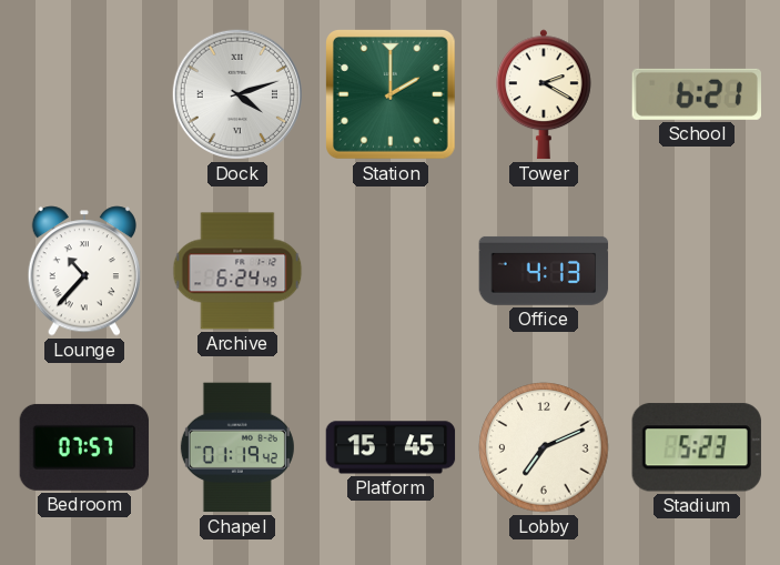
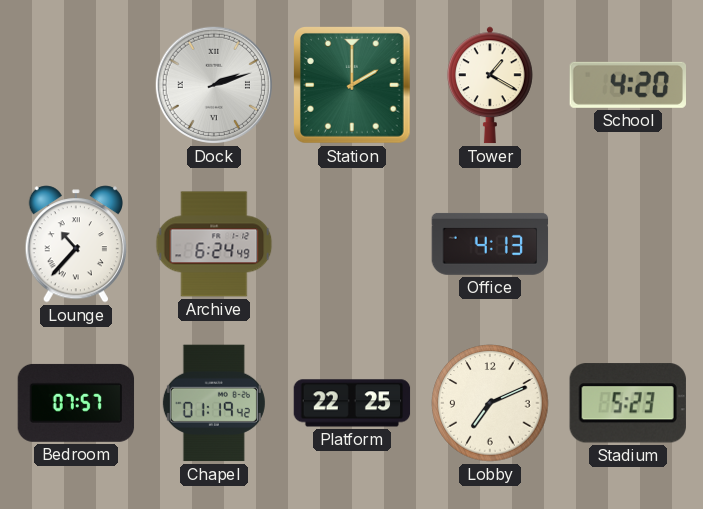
Dock: 4:12 -> 2:12
Tower: 2:20 -> 1:20
School: 6:21 -> 4:20
Platform: 15:45 -> 22:25
